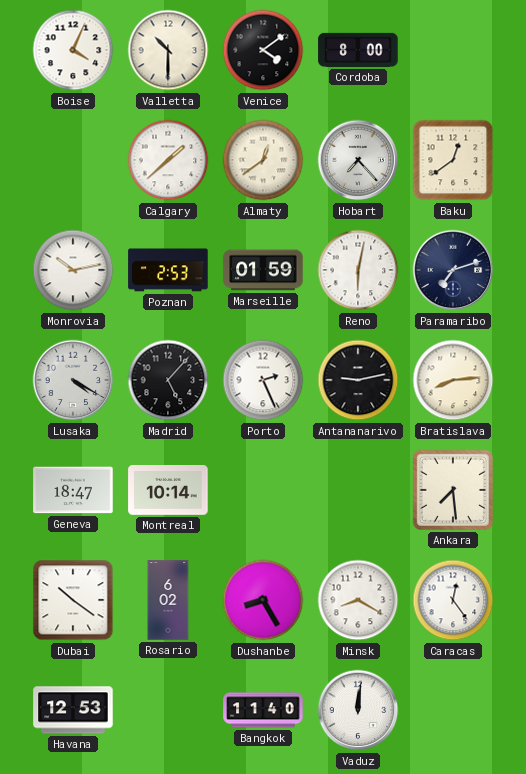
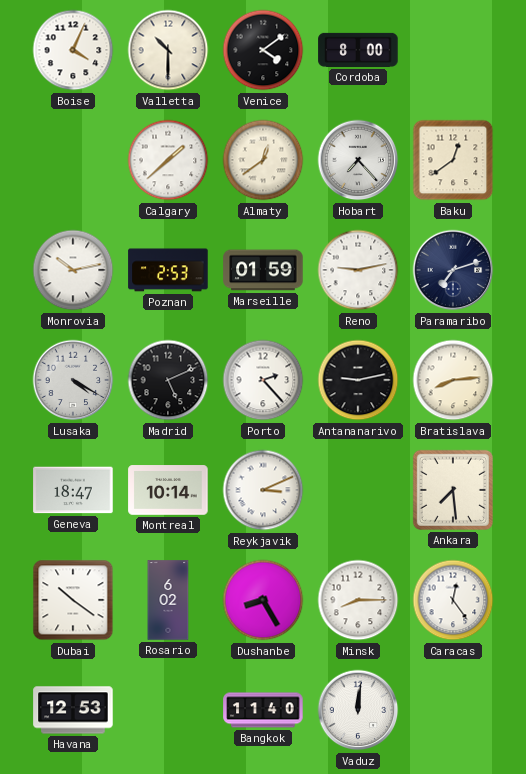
Reno: 6:02 -> 9:13
Madrid: 5:07 -> 5:11
Porto: 2:26 -> 2:23
Reykjavik: none -> 3:11
Minsk: 8:20 -> 8:15
